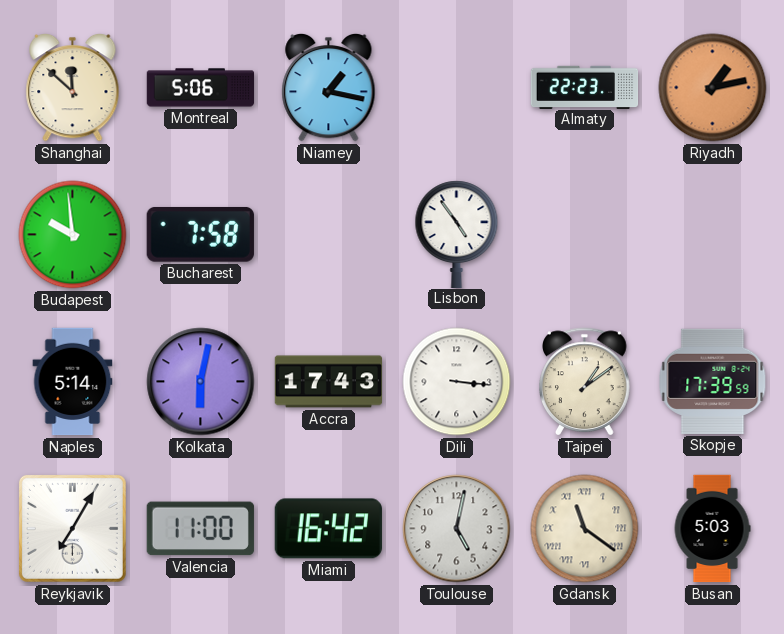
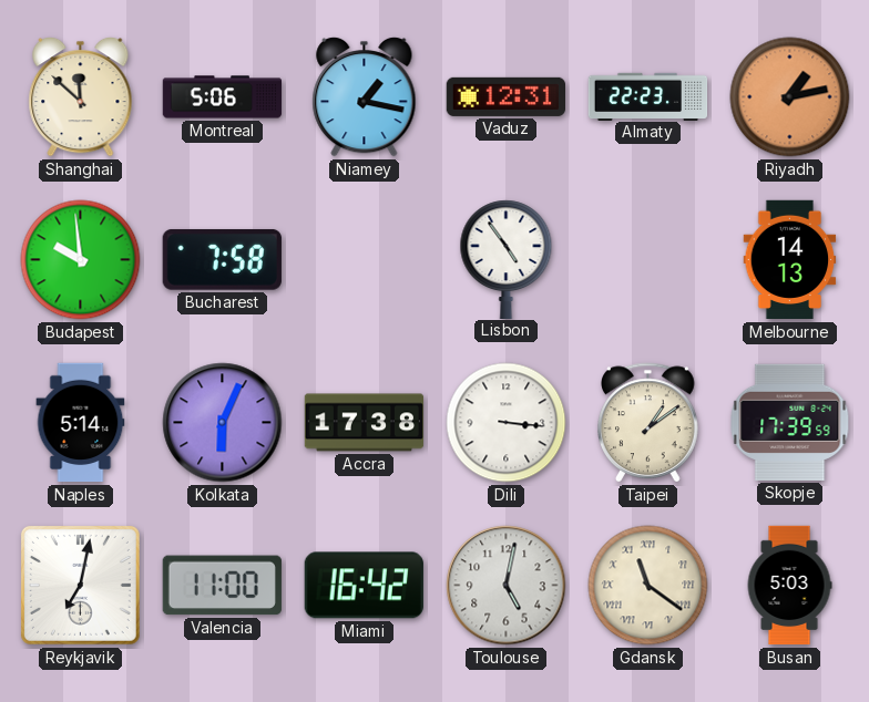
Vaduz: none -> 12:31
Melbourne: none -> 14:13
Kolkata: 6:02 -> 6:04
Accra: 17:43 -> 17:38
Reykjavik: 7:05 -> 7:02
